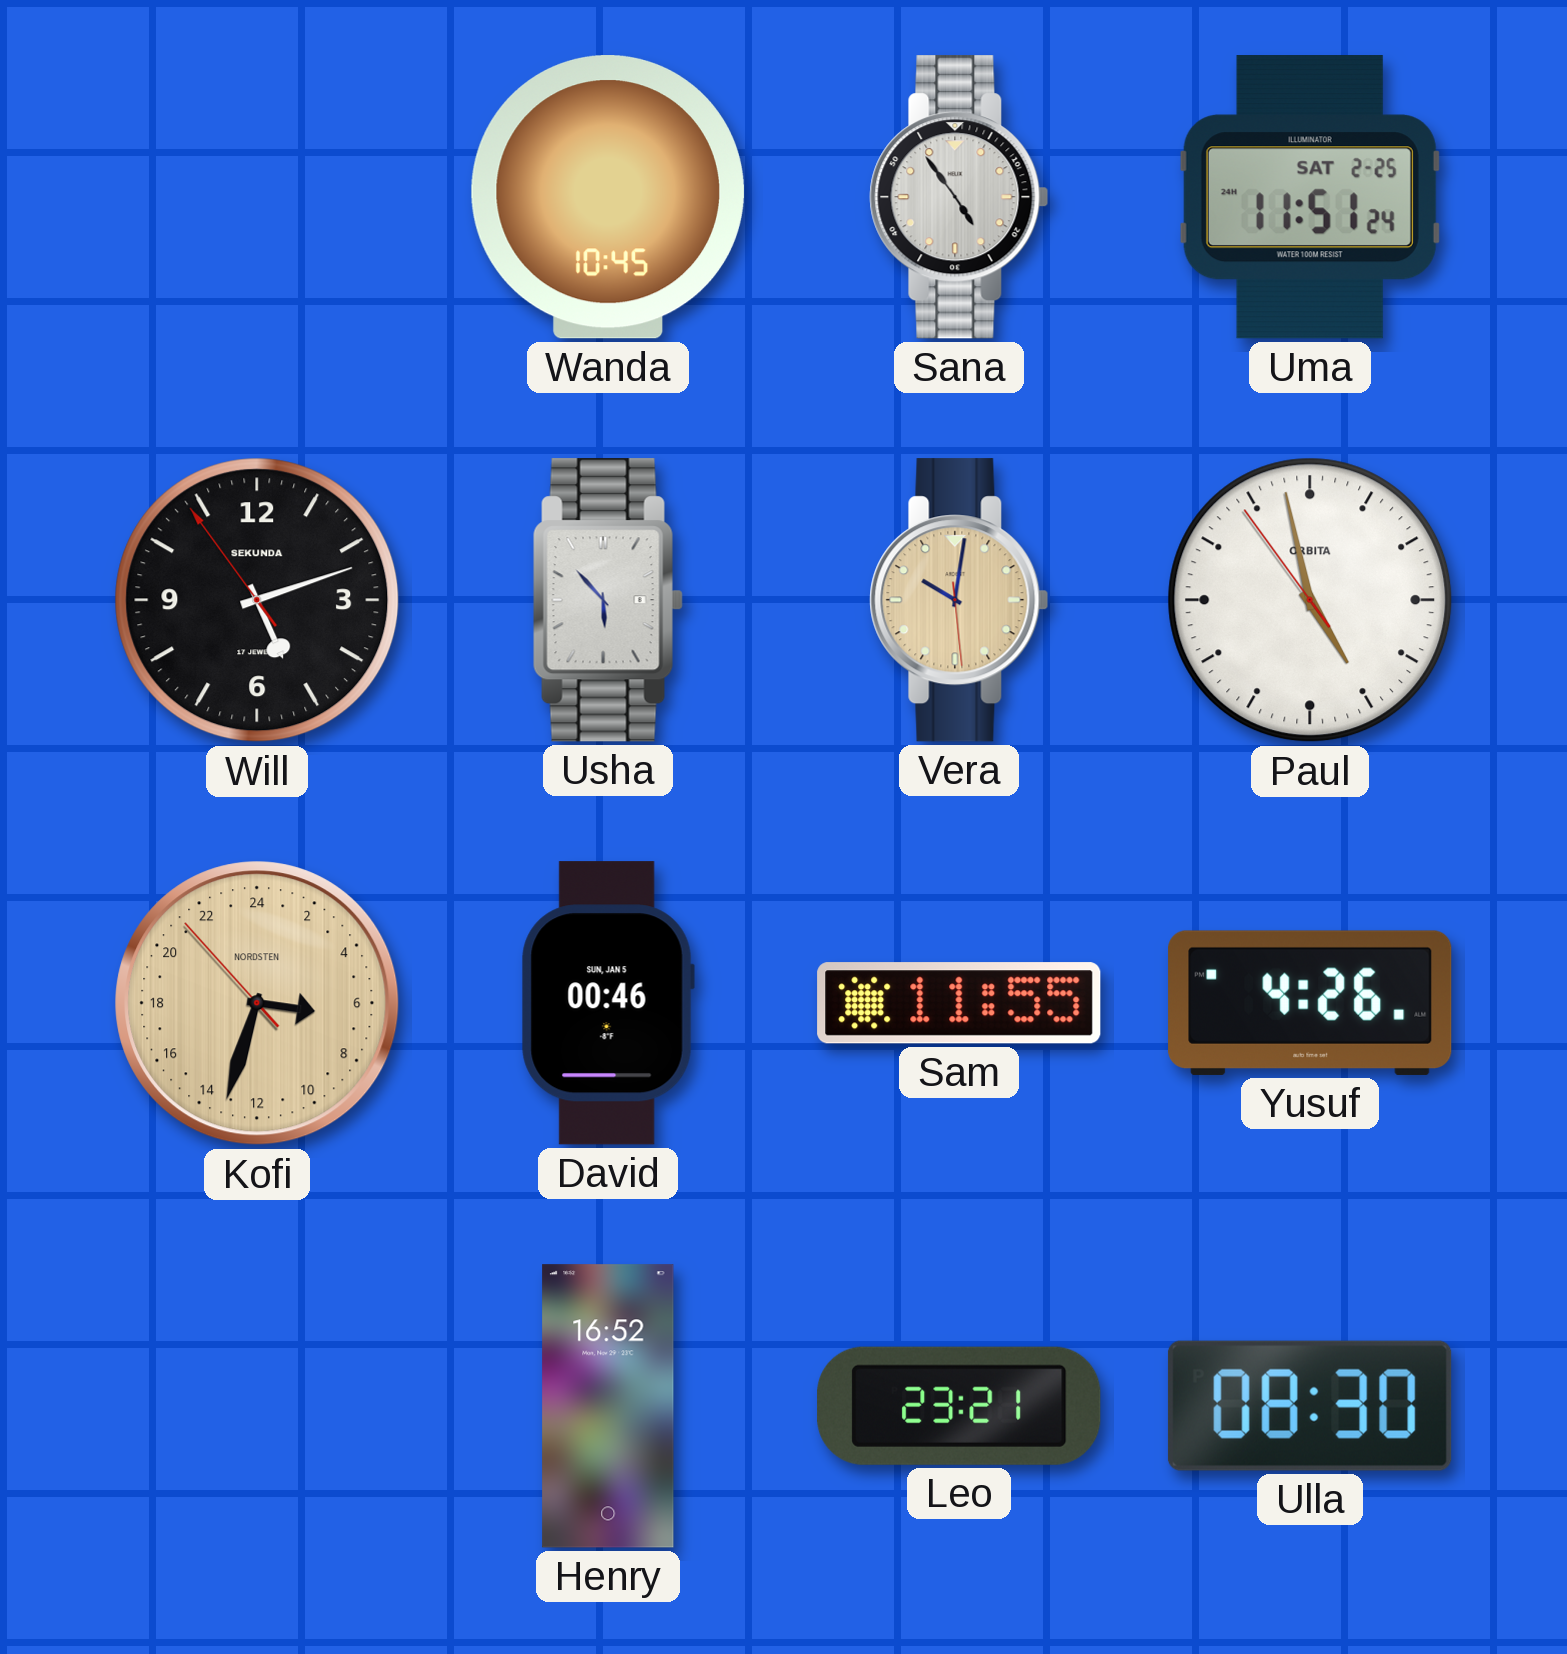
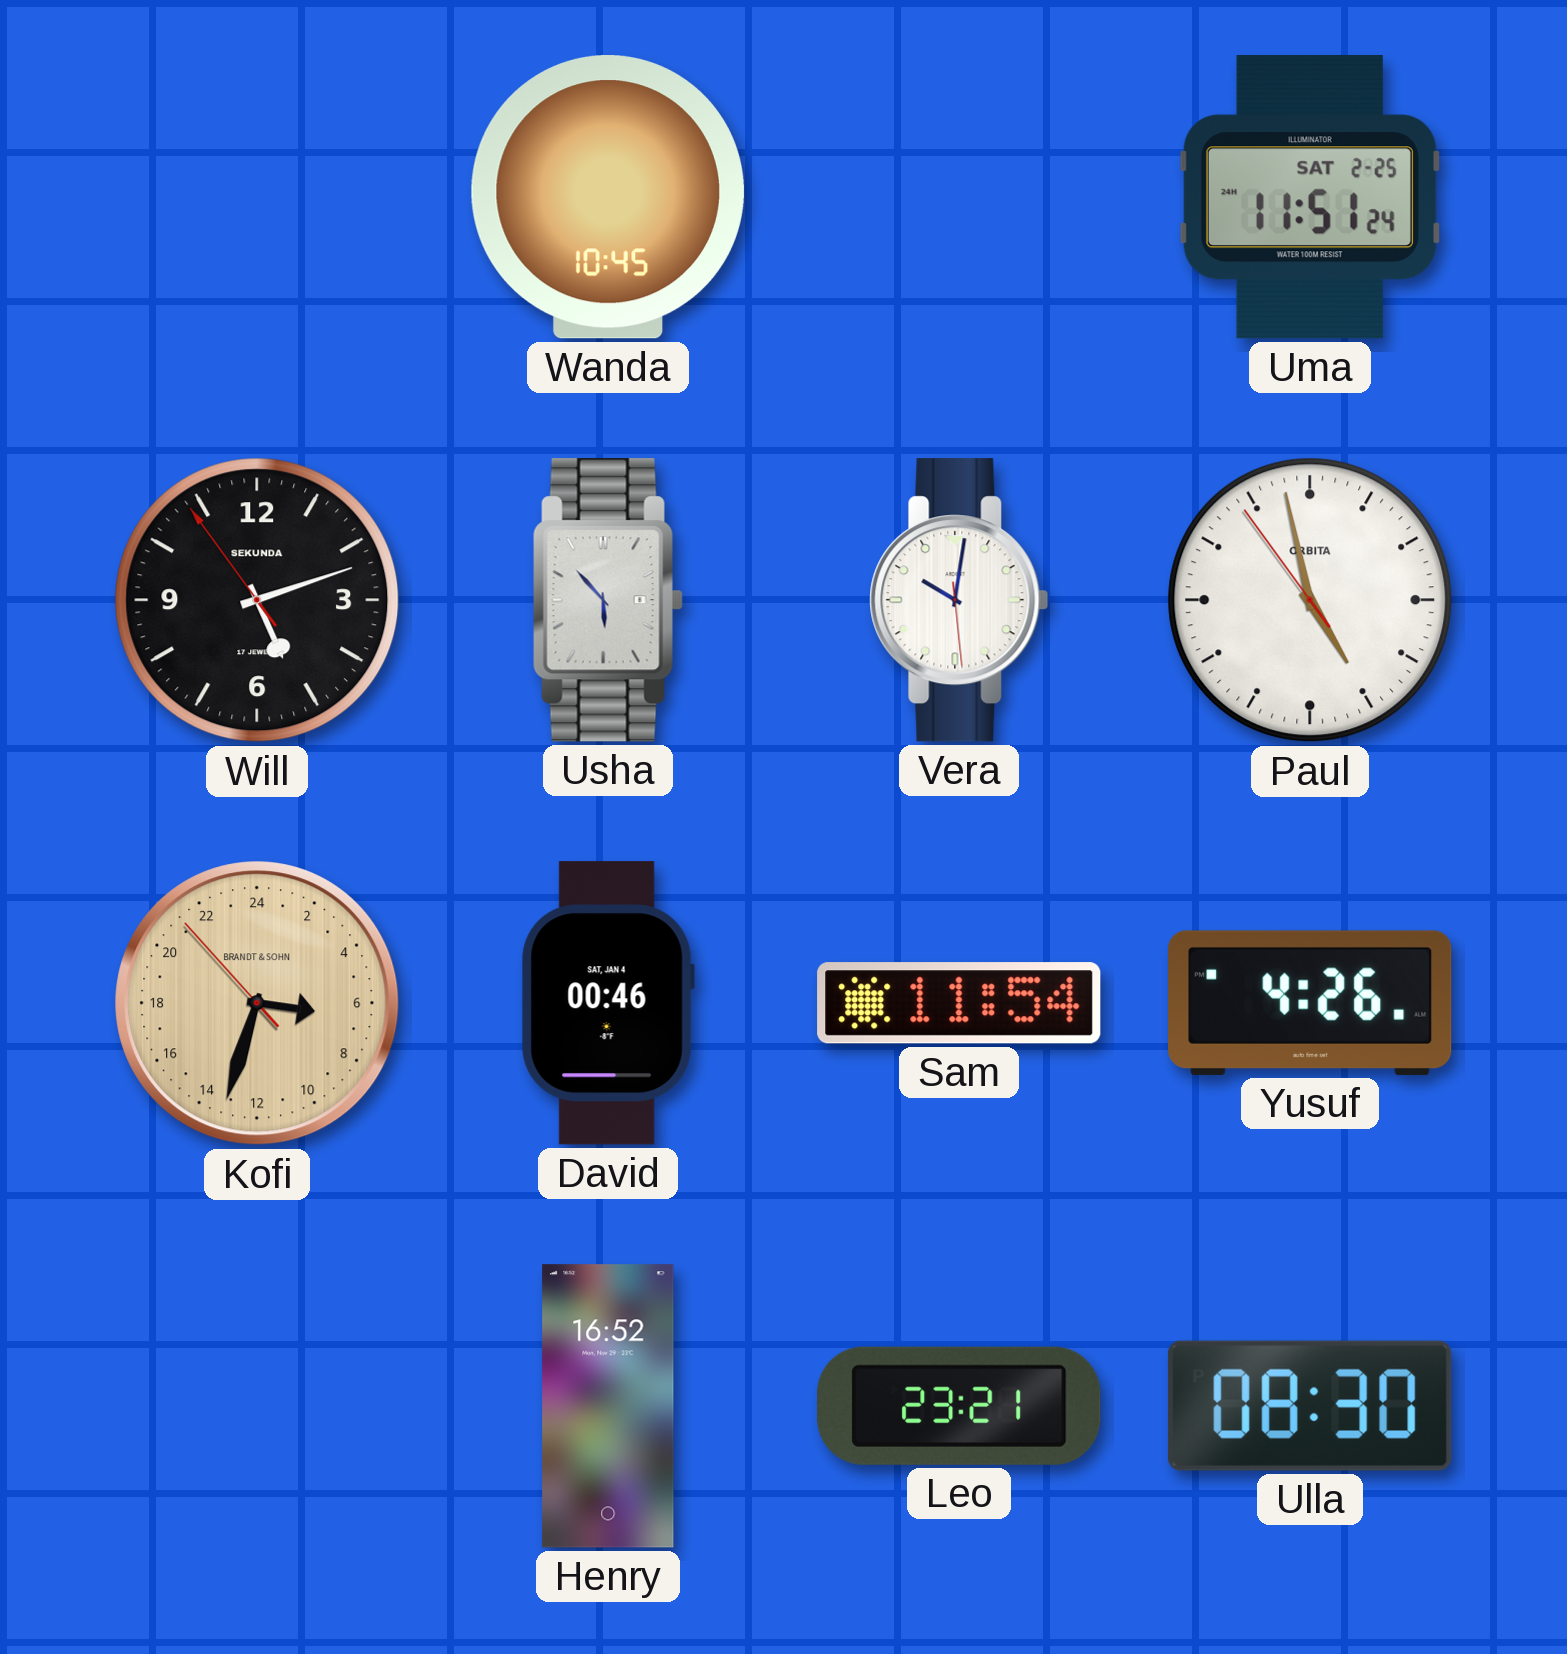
Sana: 4:54 -> none
Vera dial: champagne -> white
Kofi brand: NORDSTEN -> BRANDT & SOHN
David date: SUN, JAN 5 -> SAT, JAN 4
Sam: 11:55 -> 11:54
